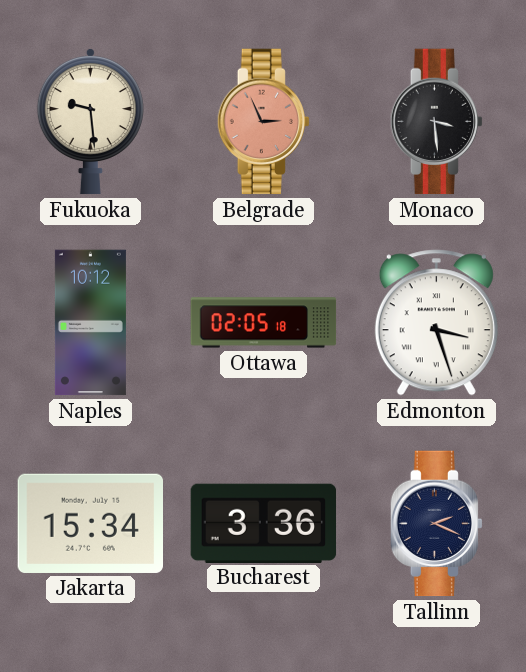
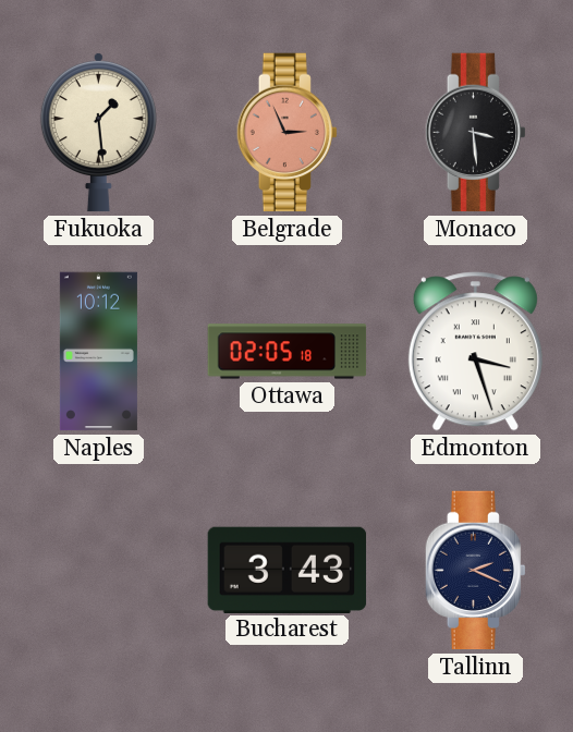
Fukuoka: 9:29 -> 1:29
Jakarta: 15:34 -> none
Bucharest: 3:36 -> 3:43
